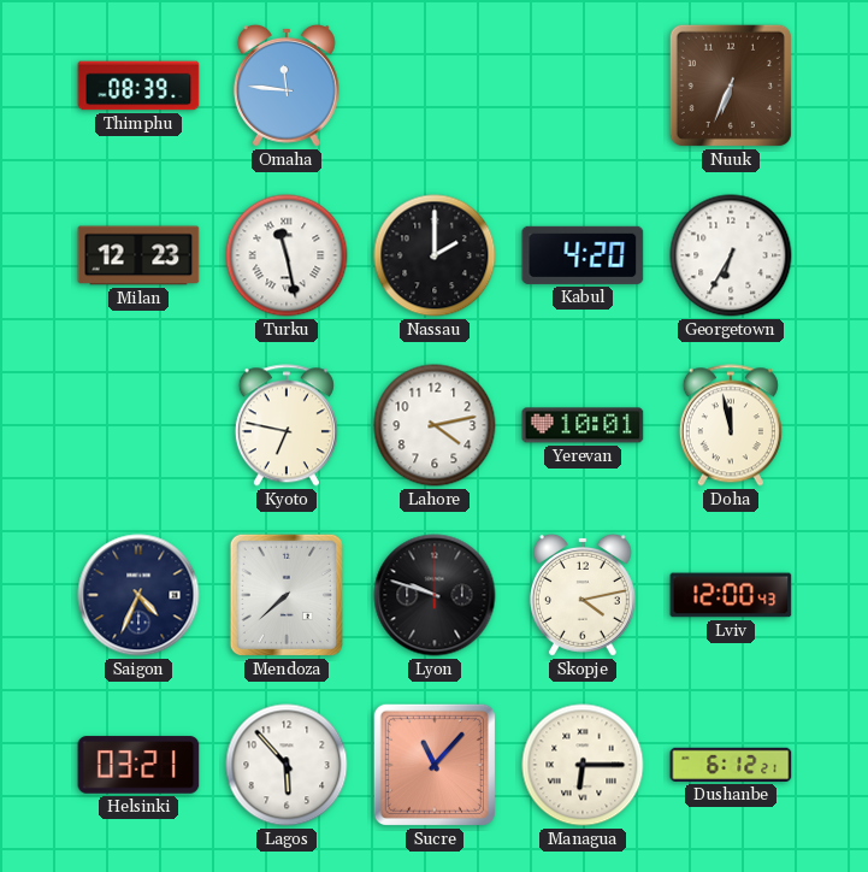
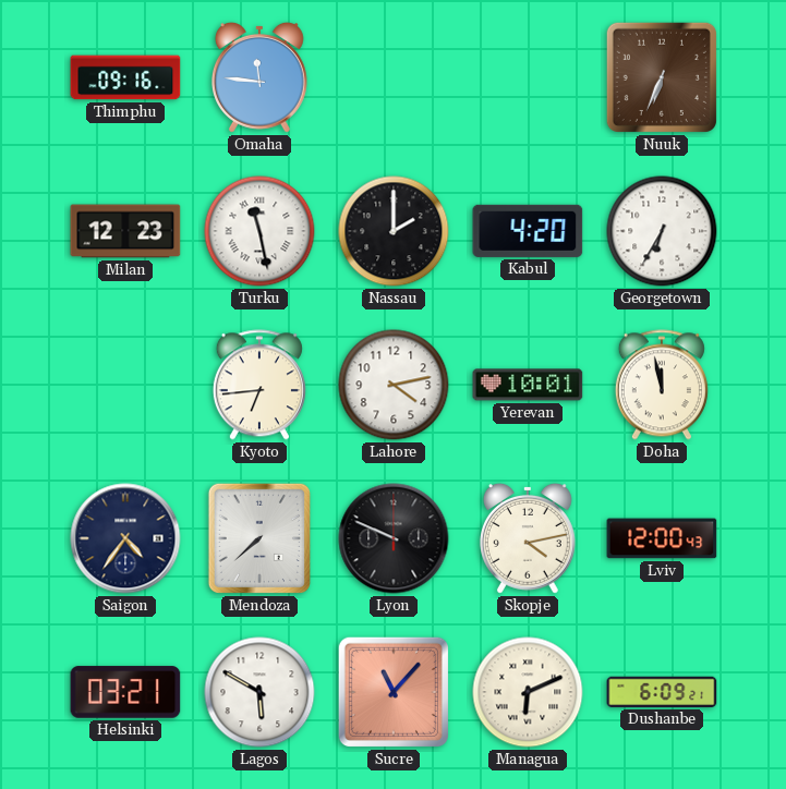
Thimphu: 08:39 -> 09:16
Kyoto: 6:47 -> 6:44
Saigon: 4:34 -> 4:36
Lyon: 9:48 -> 9:49
Lagos: 5:53 -> 5:50
Managua: 6:15 -> 6:11
Dushanbe: 6:12 -> 6:09
